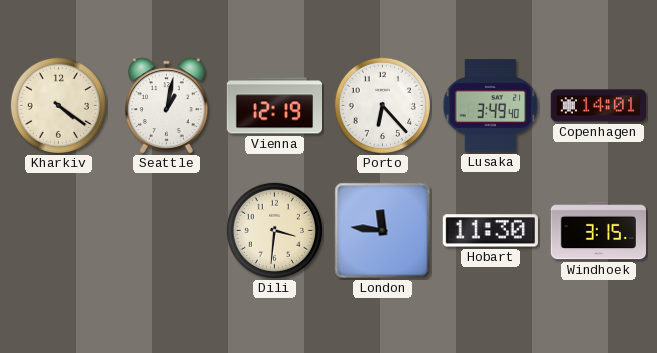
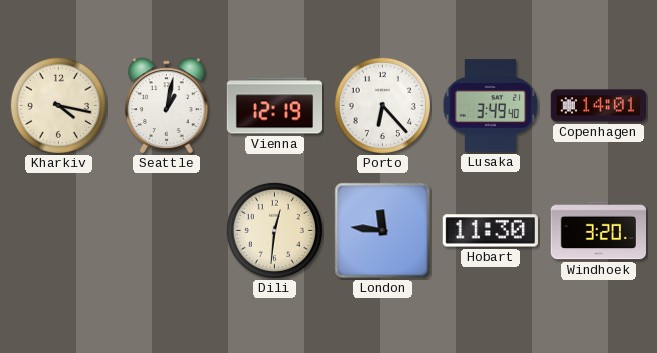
Kharkiv: 4:21 -> 4:17
Dili: 3:31 -> 12:31
Windhoek: 3:15 -> 3:20
